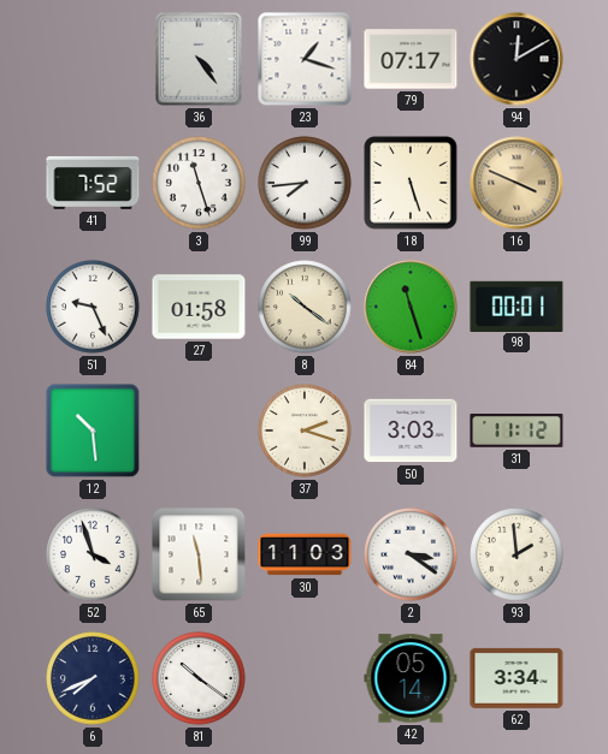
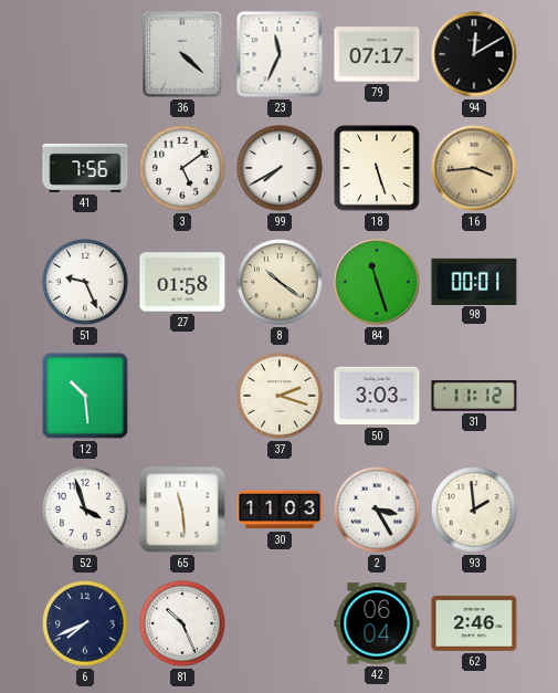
36: 4:24 -> 4:22
23: 1:18 -> 11:34
41: 7:52 -> 7:56
3: 11:27 -> 5:09
99: 7:44 -> 7:40
16: 3:49 -> 3:44
2: 3:21 -> 3:25
81: 10:21 -> 10:26
42: 05:14 -> 06:04
62: 3:34 -> 2:46
